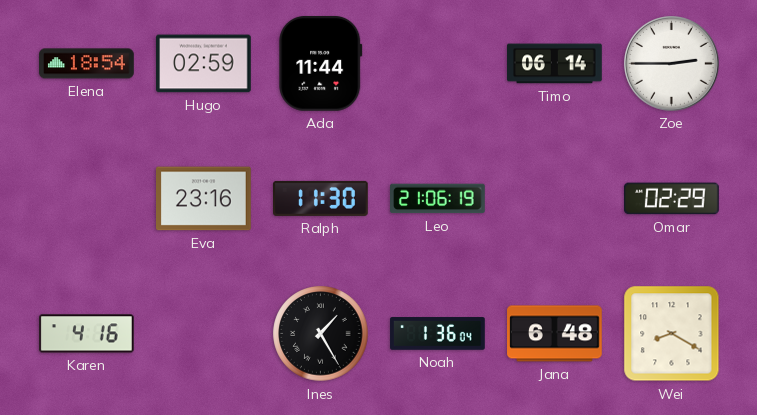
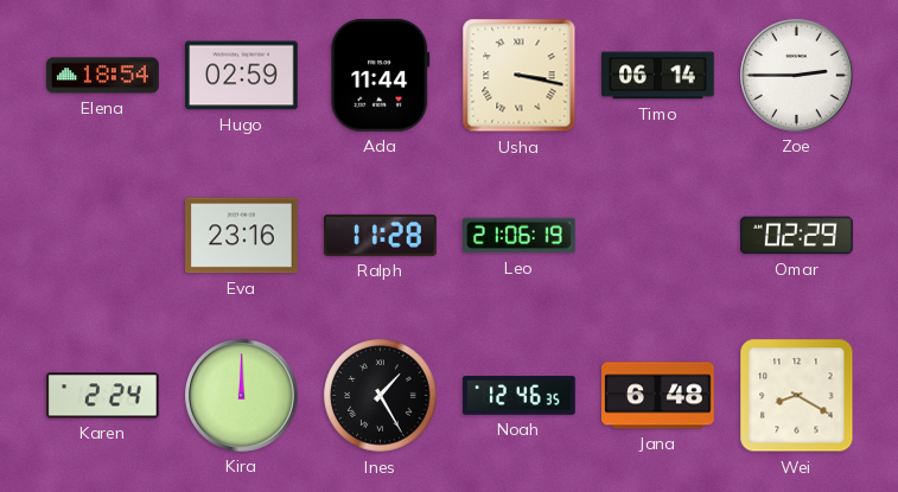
Usha: none -> 3:17
Ralph: 11:30 -> 11:28
Karen: 4:16 -> 2:24
Kira: none -> 12:00
Noah: 1:36 -> 12:46
